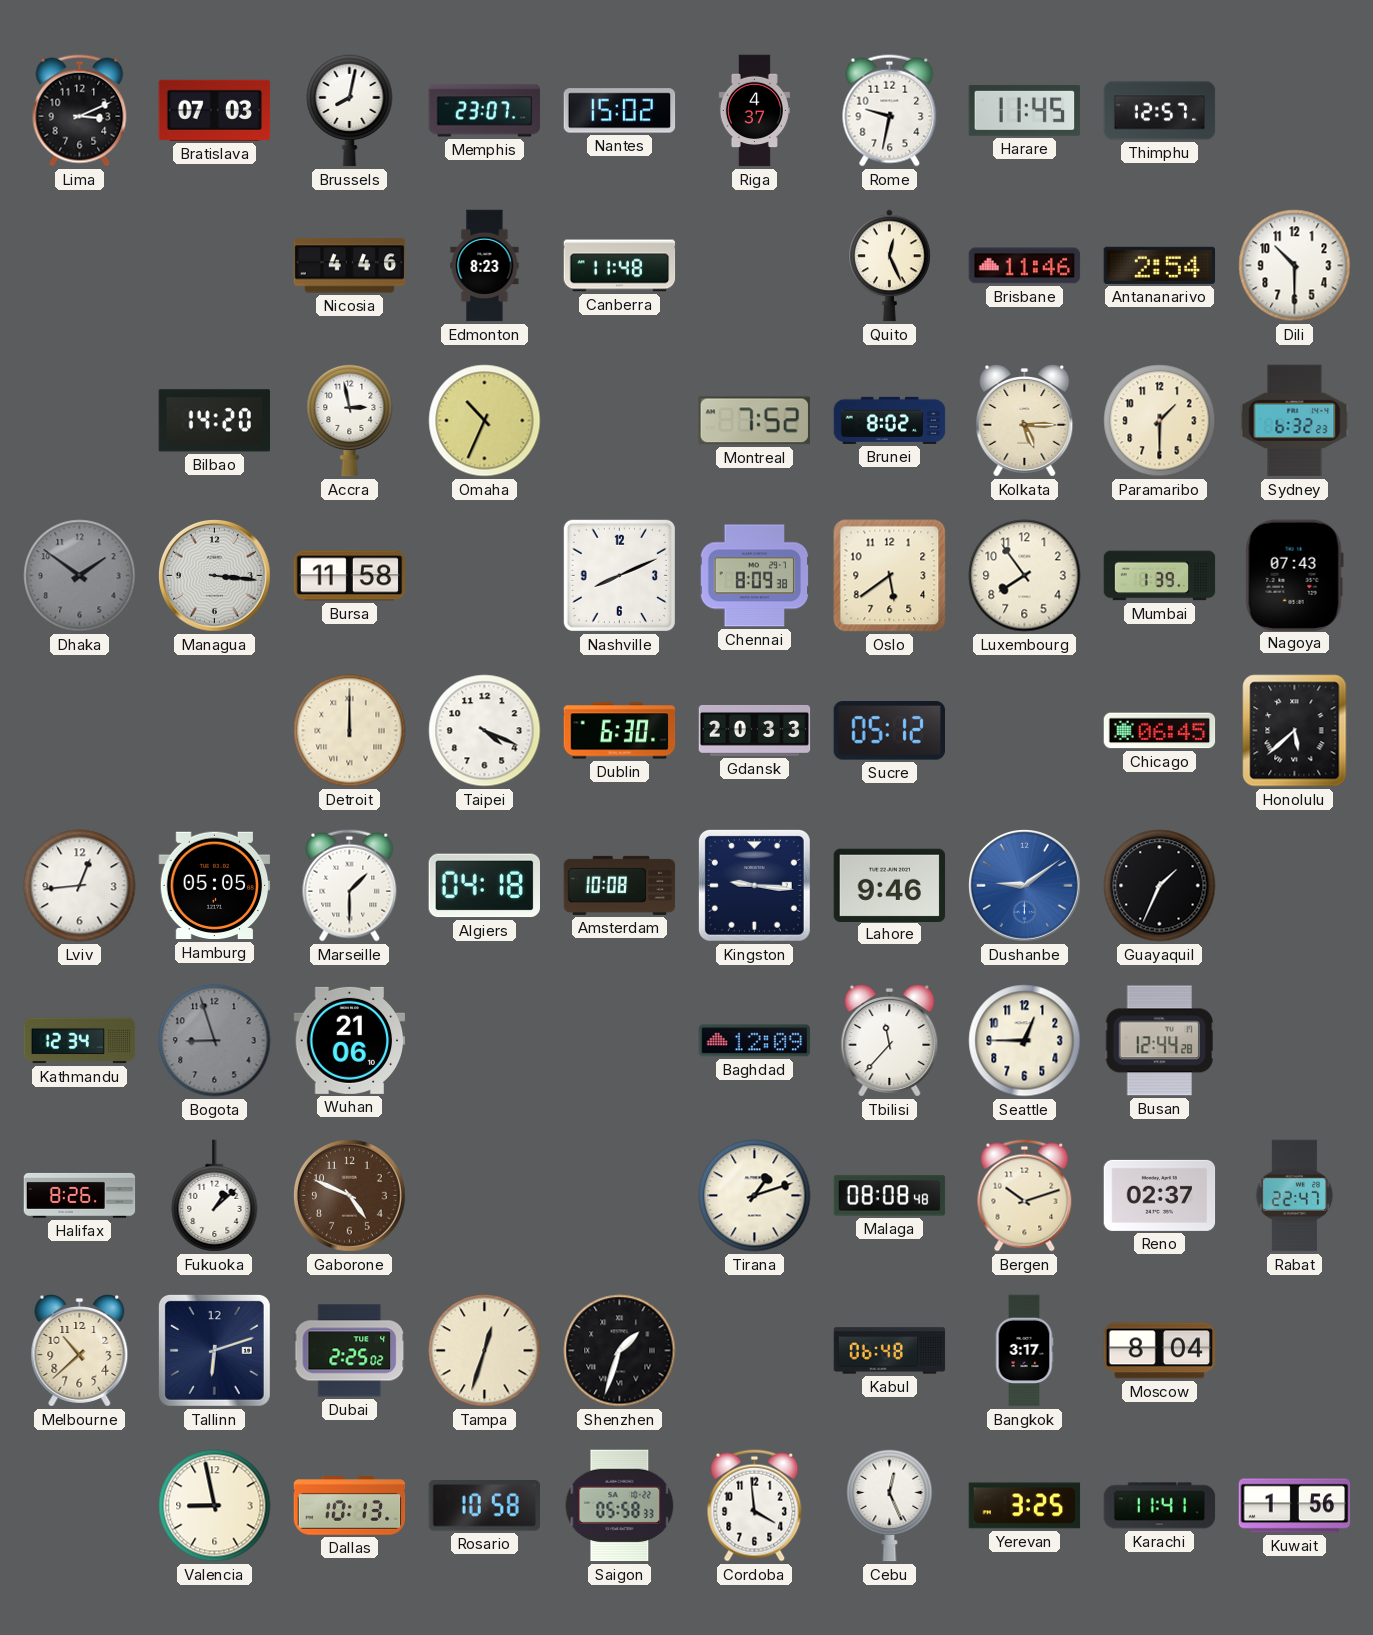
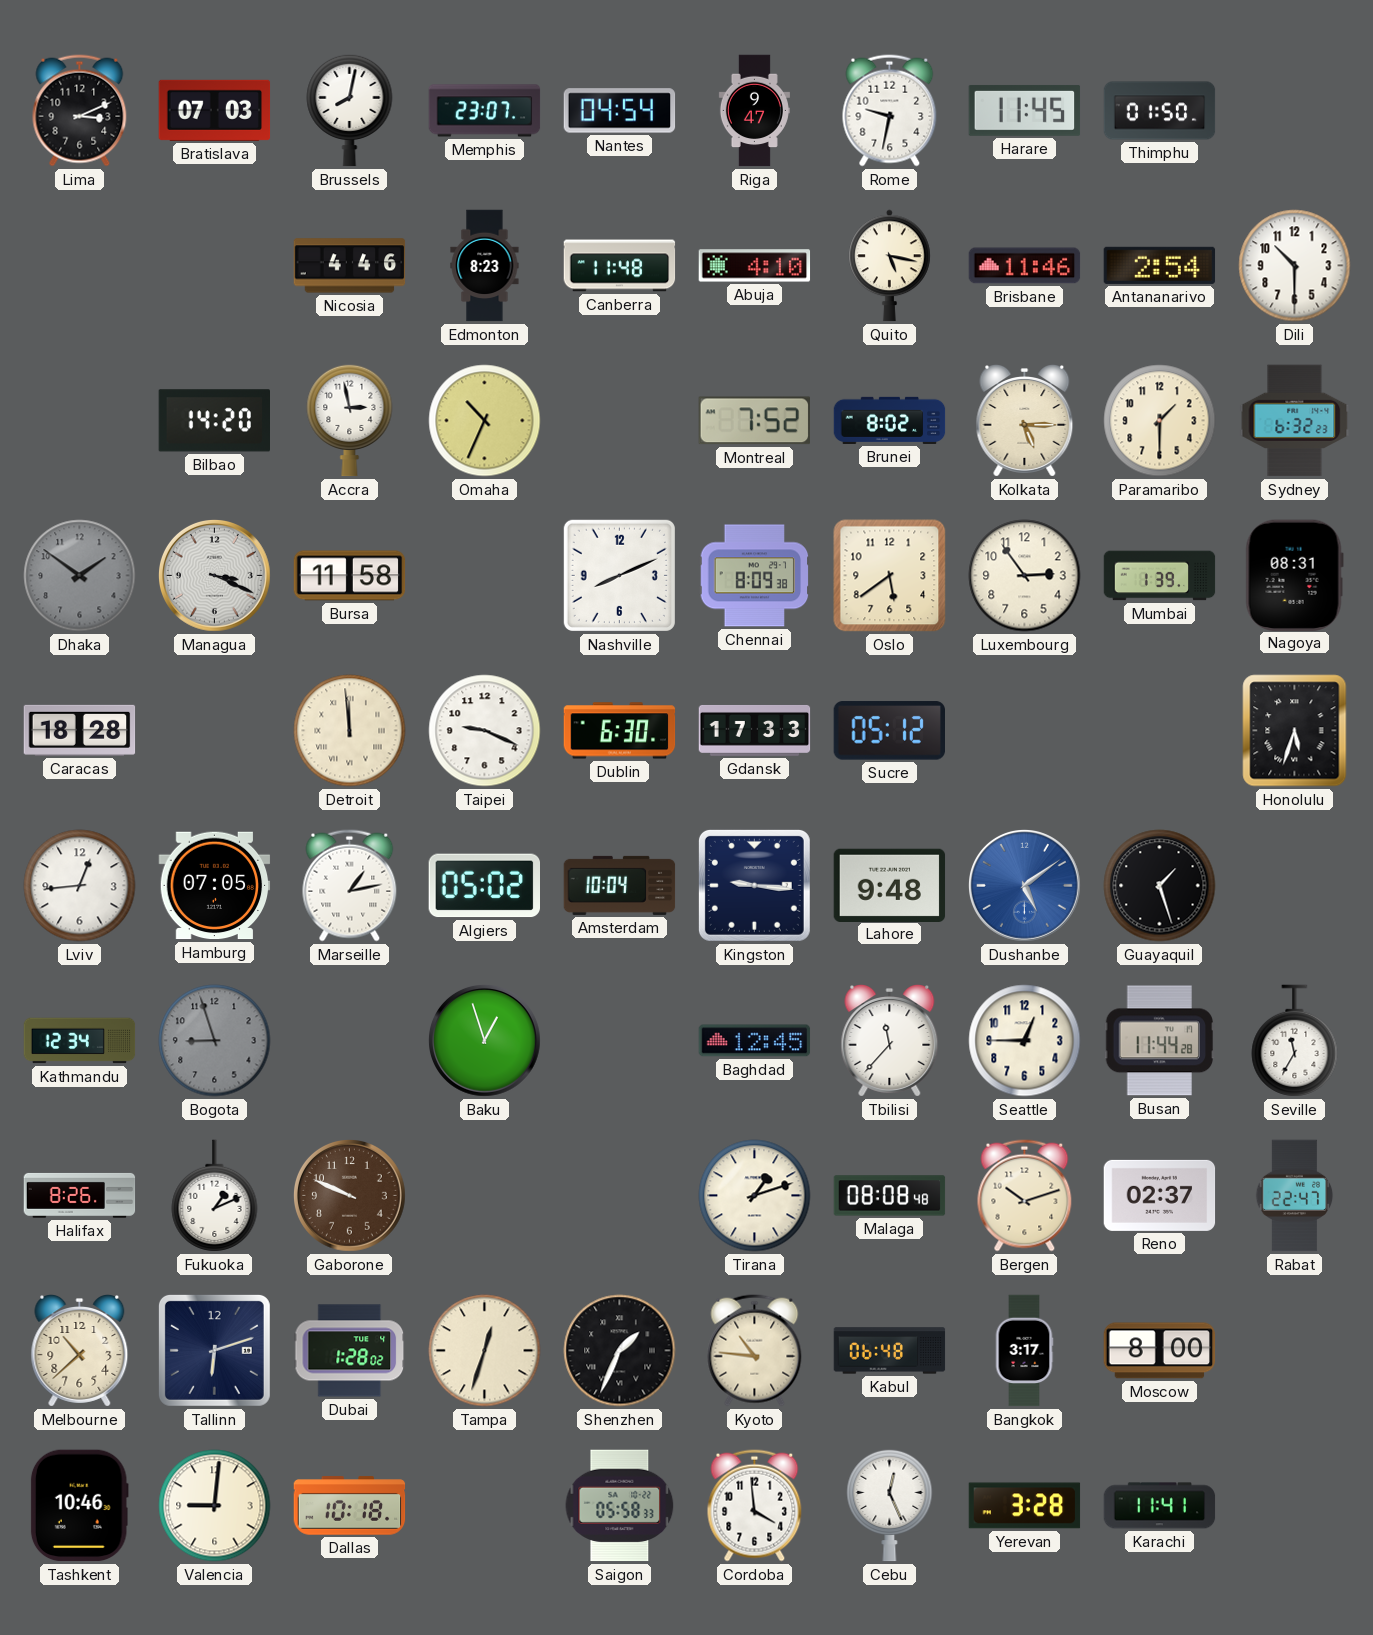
Nantes: 15:02 -> 04:54
Riga: 4:37 -> 9:47
Thimphu: 12:57 -> 01:50
Abuja: none -> 4:10
Quito: 12:26 -> 5:17
Managua: 3:16 -> 3:19
Luxembourg: 7:54 -> 2:54
Nagoya: 07:43 -> 08:31
Caracas: none -> 18:28
Detroit: 12:00 -> 11:59
Taipei: 4:19 -> 9:19
Gdansk: 20:33 -> 17:33
Chicago: 06:45 -> none
Honolulu: 5:38 -> 5:33
Hamburg: 05:05 -> 07:05
Marseille: 1:30 -> 1:13
Algiers: 04:18 -> 05:02
Amsterdam: 10:08 -> 10:04
Lahore: 9:46 -> 9:48
Dushanbe: 9:09 -> 5:09
Guayaquil: 1:34 -> 1:27
Wuhan: 21:06 -> none
Baku: none -> 12:57
Baghdad: 12:09 -> 12:45
Busan: 12:44 -> 11:44
Seville: none -> 11:35
Fukuoka: 1:08 -> 1:11
Gaborone: 4:49 -> 9:49
Dubai: 2:25 -> 1:28
Shenzhen: 1:33 -> 1:34
Kyoto: none -> 10:46
Moscow: 8:04 -> 8:00
Tashkent: none -> 10:46
Valencia: 8:58 -> 9:01
Dallas: 10:13 -> 10:18
Rosario: 10:58 -> none
Yerevan: 3:25 -> 3:28
Kuwait: 1:56 -> none
